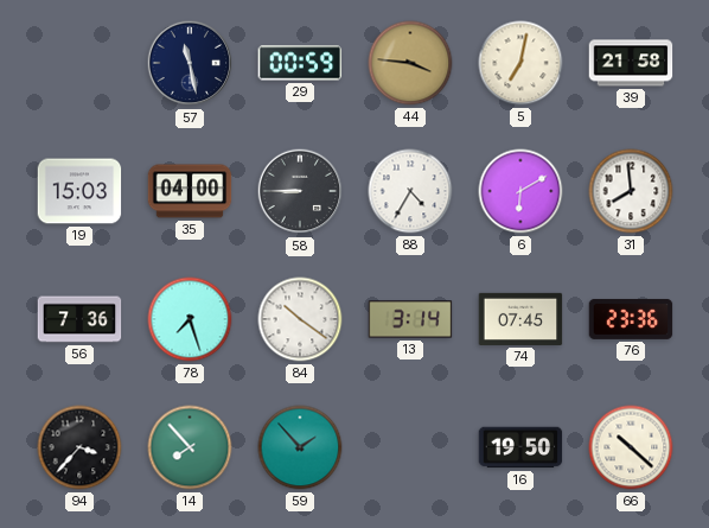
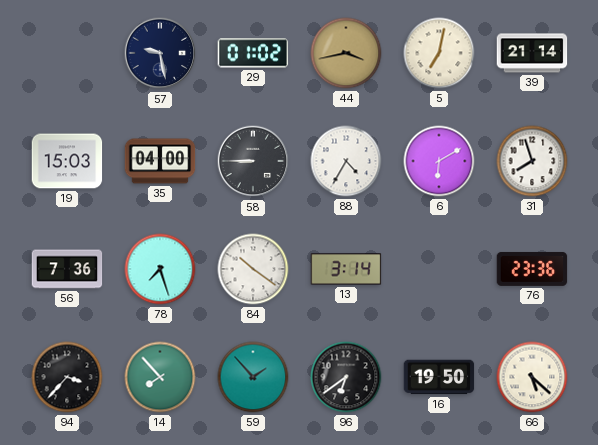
57: 11:28 -> 9:28
29: 00:59 -> 01:02
44: 3:46 -> 3:43
39: 21:58 -> 21:14
31: 7:59 -> 7:57
74: 07:45 -> none
96: none -> 6:39
66: 10:22 -> 5:22
